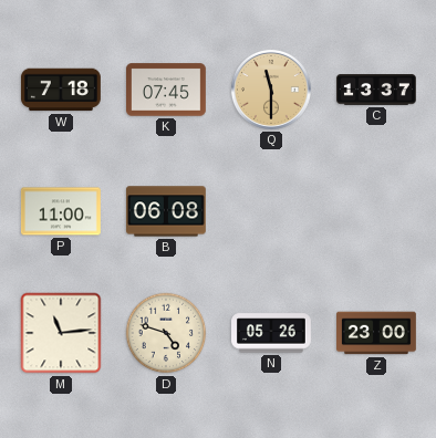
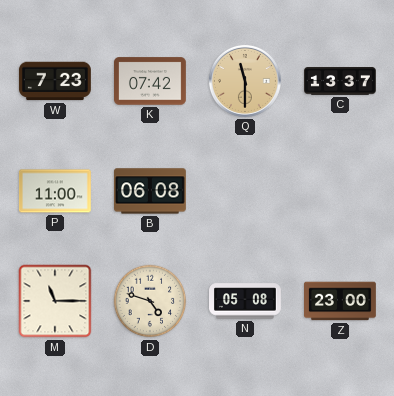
W: 7:18 -> 7:23
K: 07:45 -> 07:42
M: 11:14 -> 11:15
N: 05:26 -> 05:08
